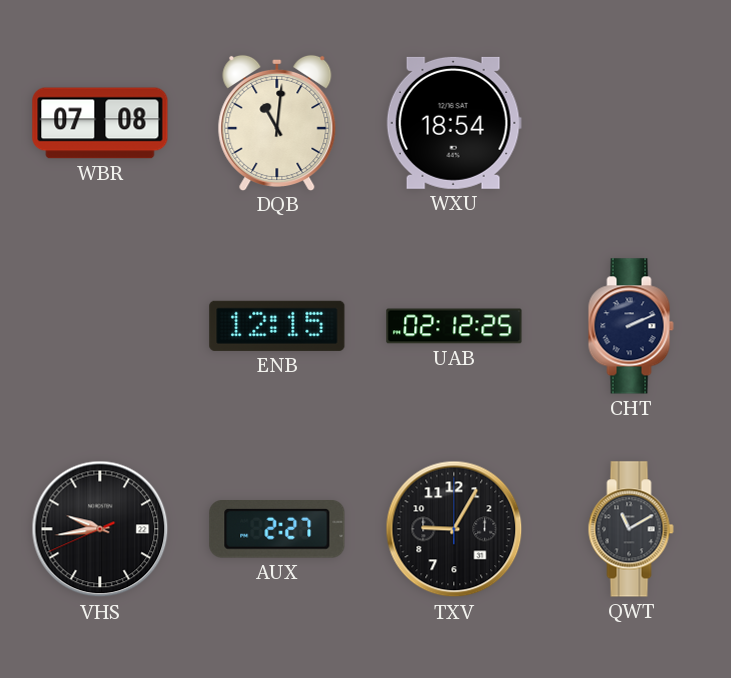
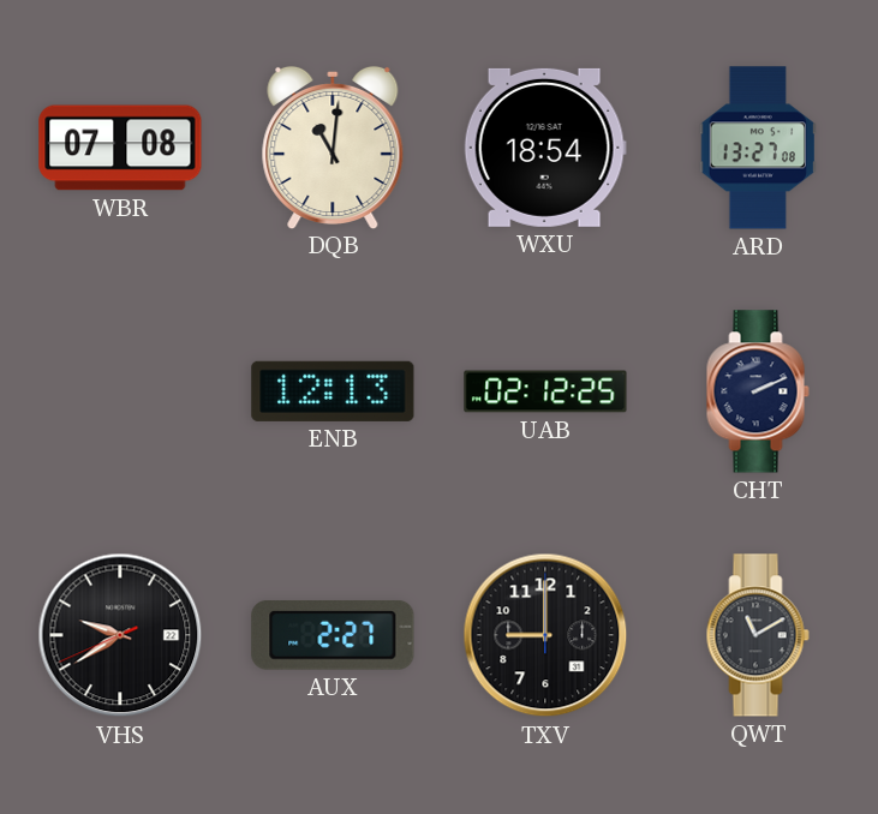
ARD: none -> 13:27
ENB: 12:15 -> 12:13
VHS: 9:43 -> 9:39
TXV: 9:05 -> 9:00
